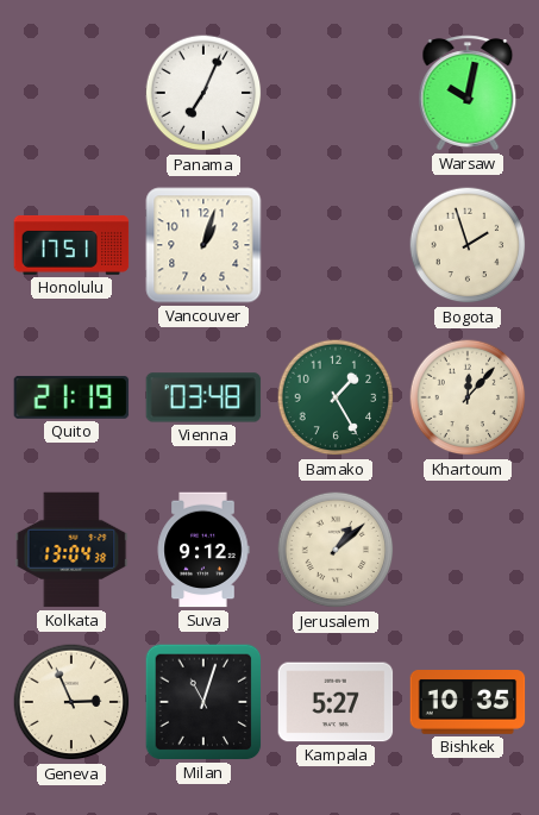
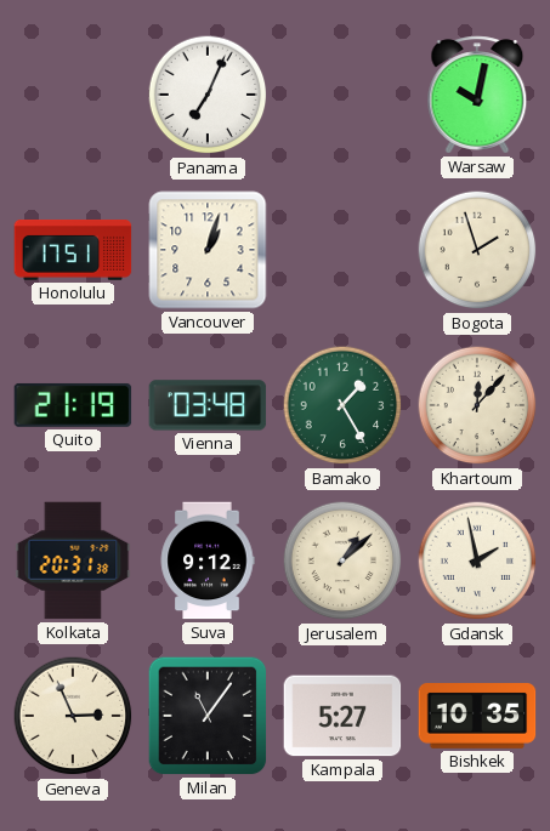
Kolkata: 13:04 -> 20:31
Gdansk: none -> 1:58
Milan: 11:03 -> 11:06
